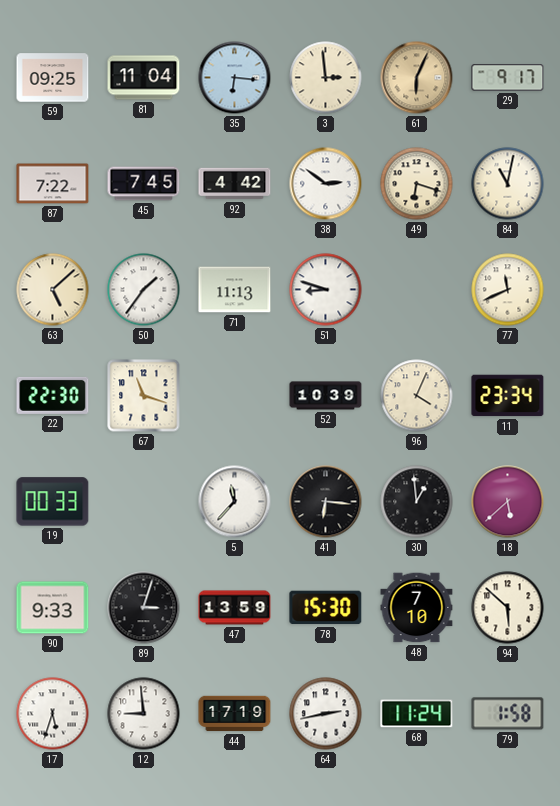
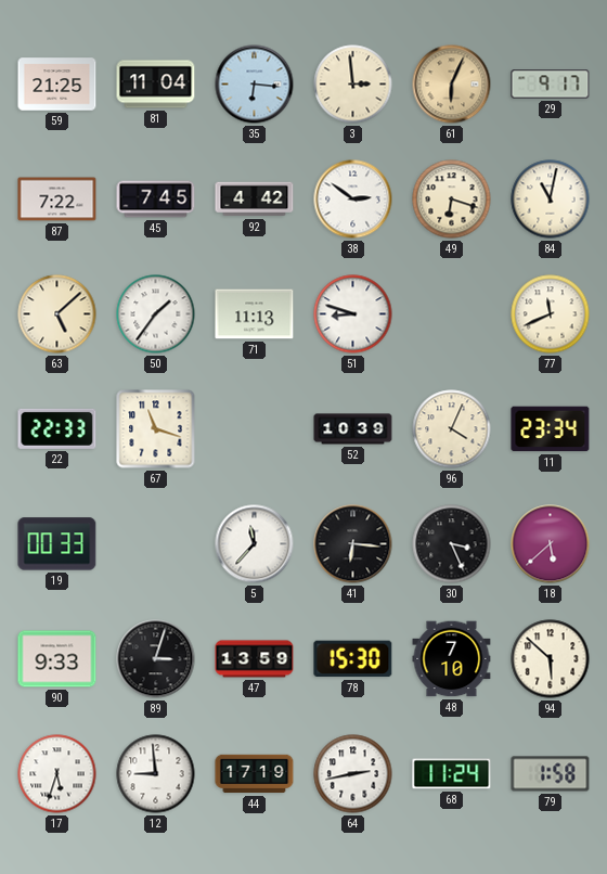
59: 09:25 -> 21:25
22: 22:30 -> 22:33
30: 12:59 -> 3:26
